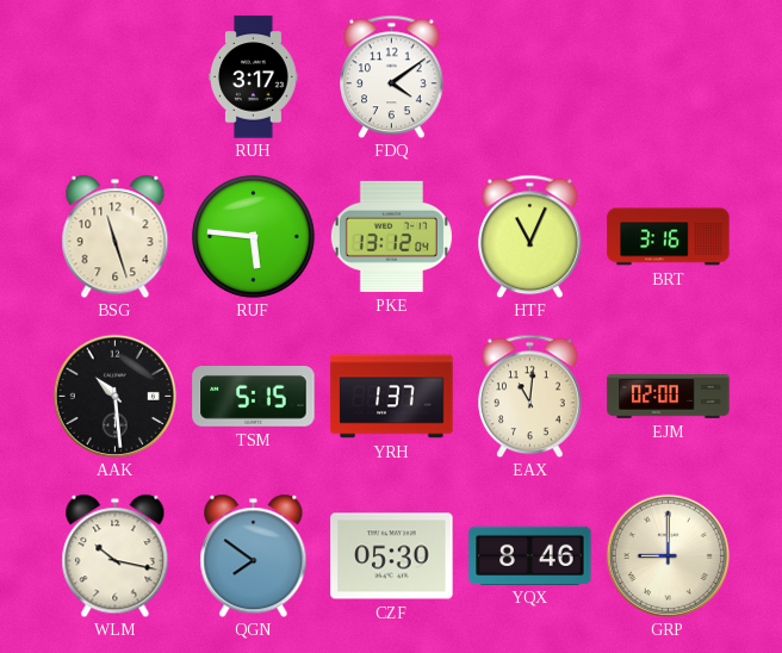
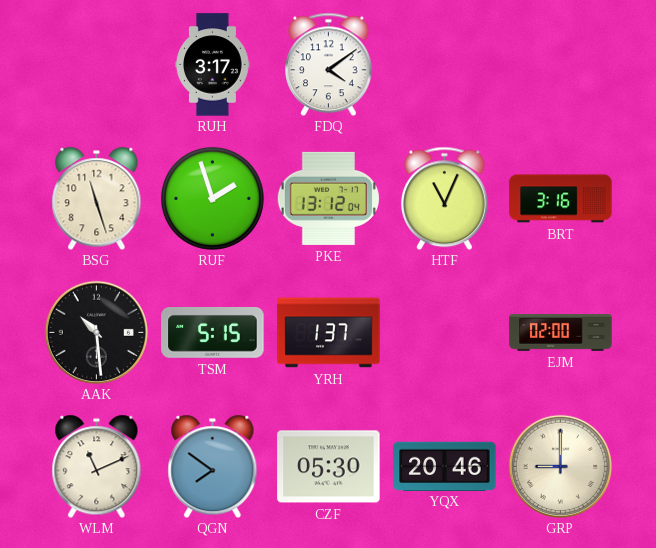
RUF: 5:46 -> 1:57
EAX: 11:01 -> none
WLM: 10:17 -> 11:11
YQX: 8:46 -> 20:46
